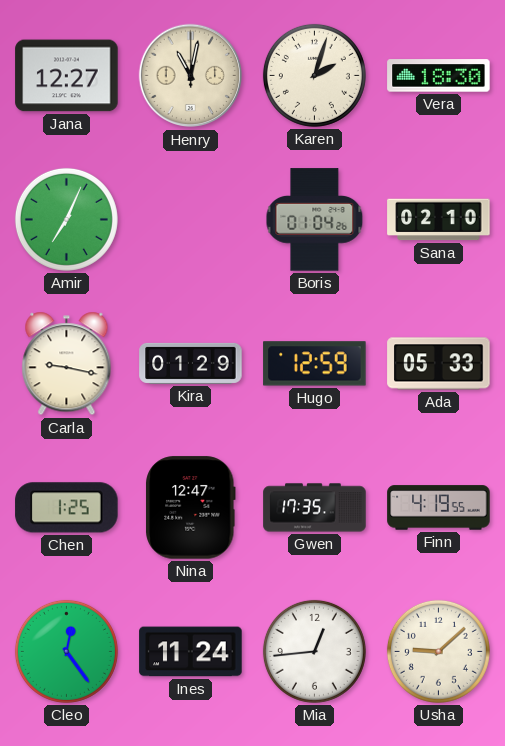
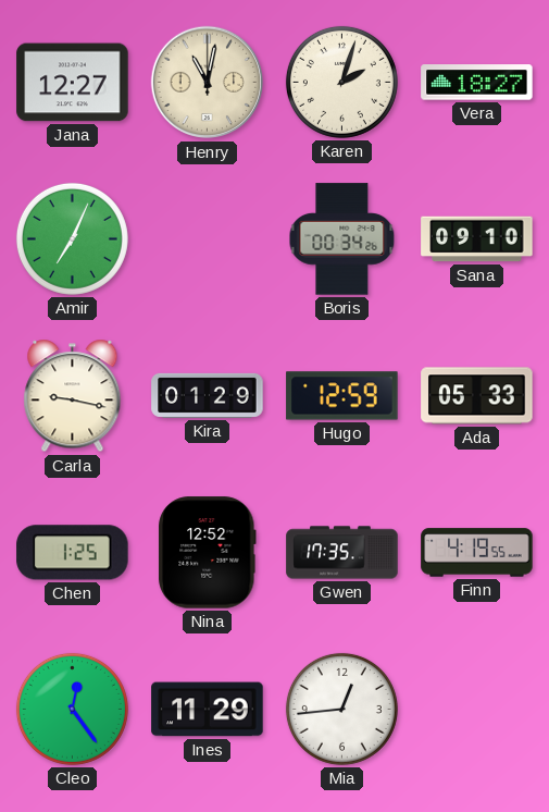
Vera: 18:30 -> 18:27
Boris: 01:04 -> 00:34
Sana: 02:10 -> 09:10
Nina: 12:47 -> 12:52
Ines: 11:24 -> 11:29
Usha: 9:08 -> none
